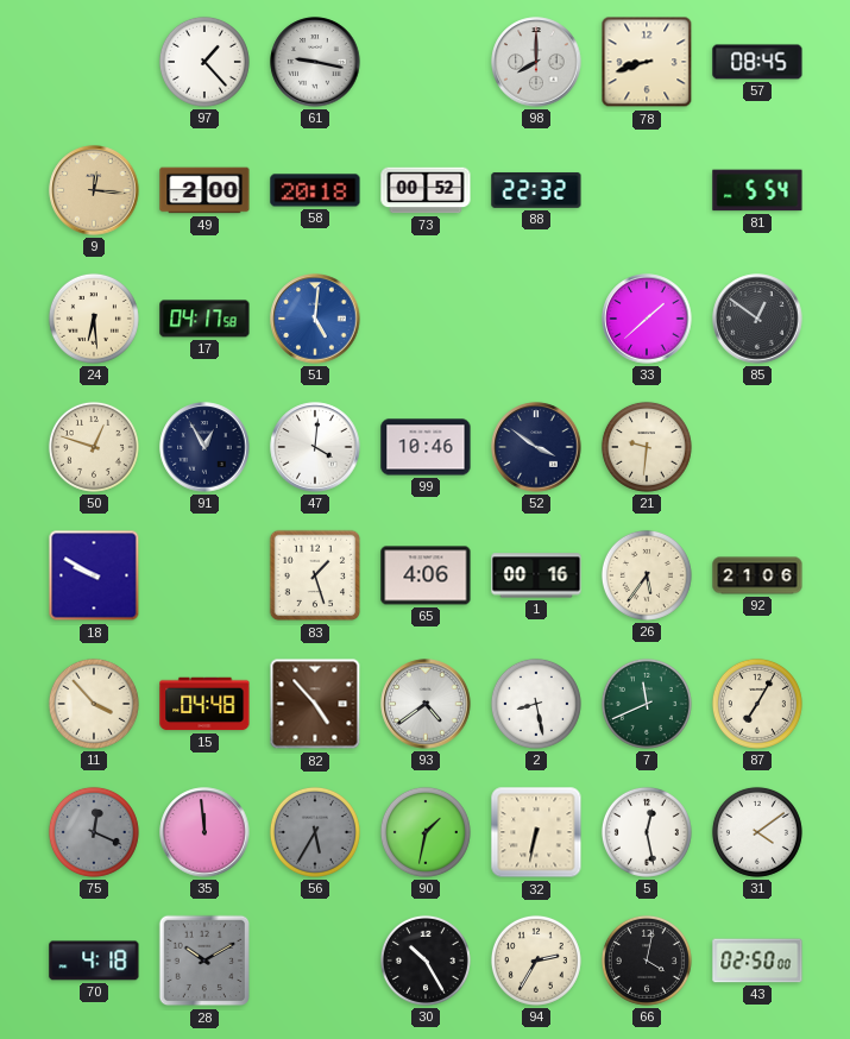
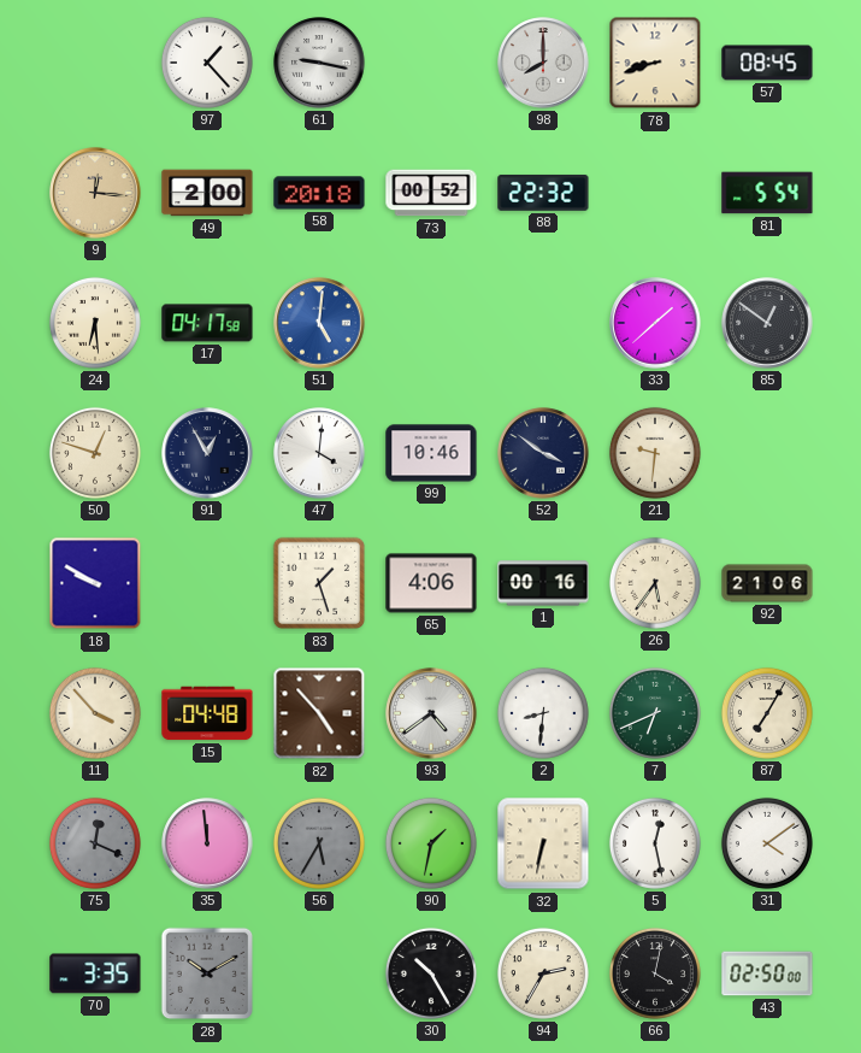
2: 8:28 -> 8:31
7: 11:41 -> 6:41
70: 4:18 -> 3:35
